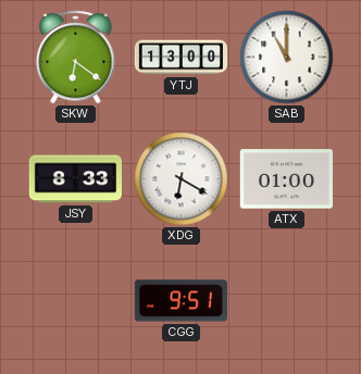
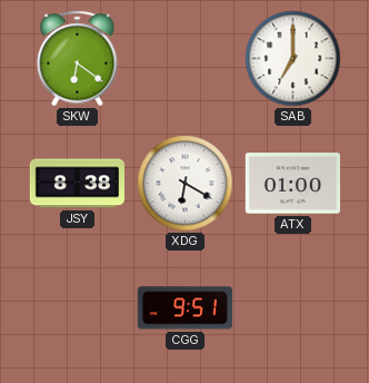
YTJ: 13:00 -> none
SAB: 11:00 -> 7:00
JSY: 8:33 -> 8:38
